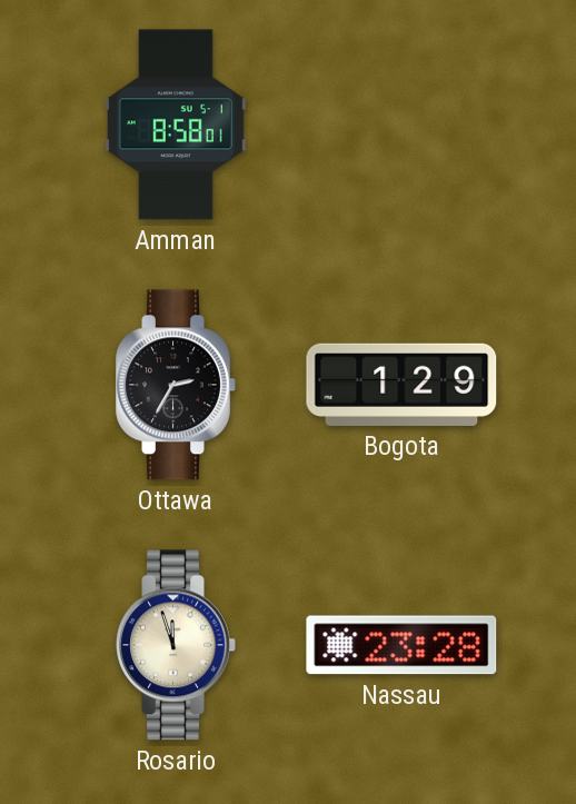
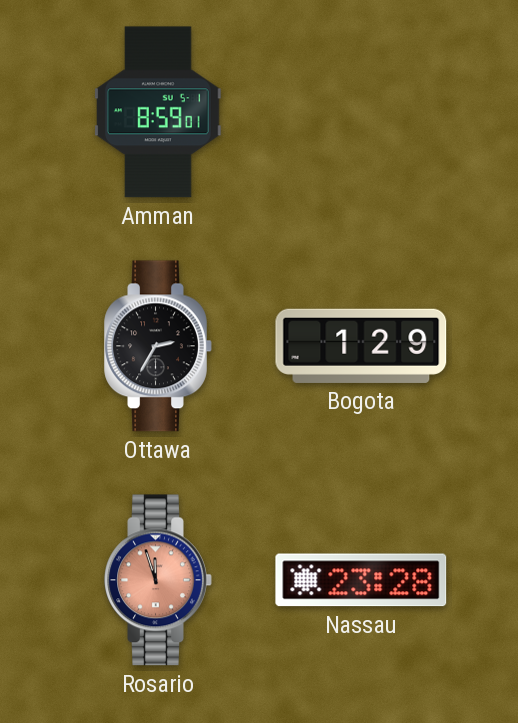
Amman: 8:58 -> 8:59
Rosario dial: cream -> salmon
